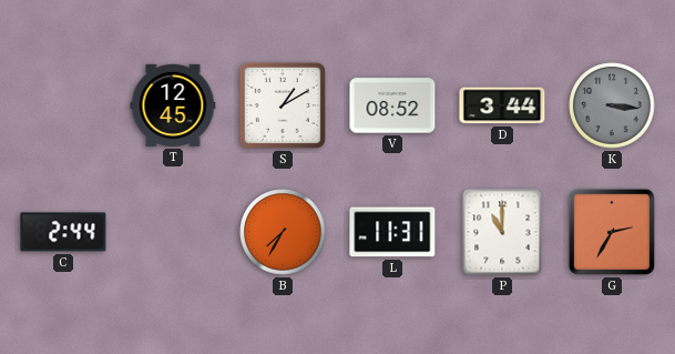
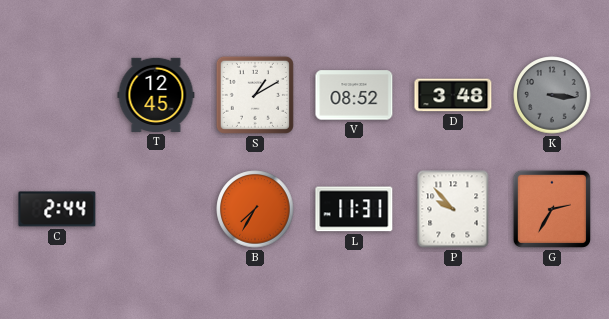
D: 3:44 -> 3:48
P: 11:00 -> 9:53
